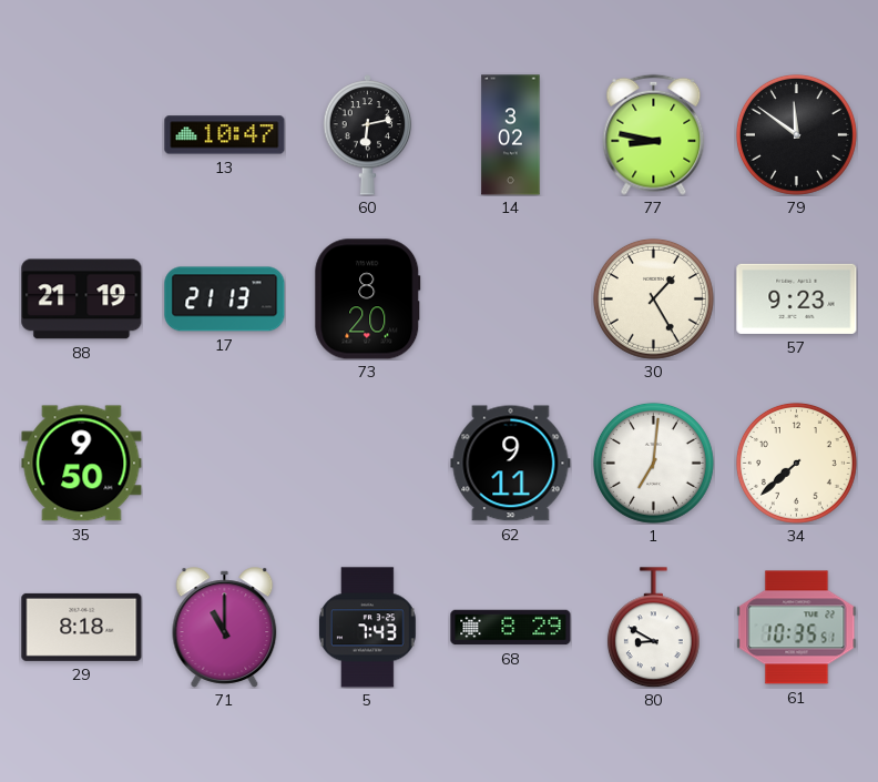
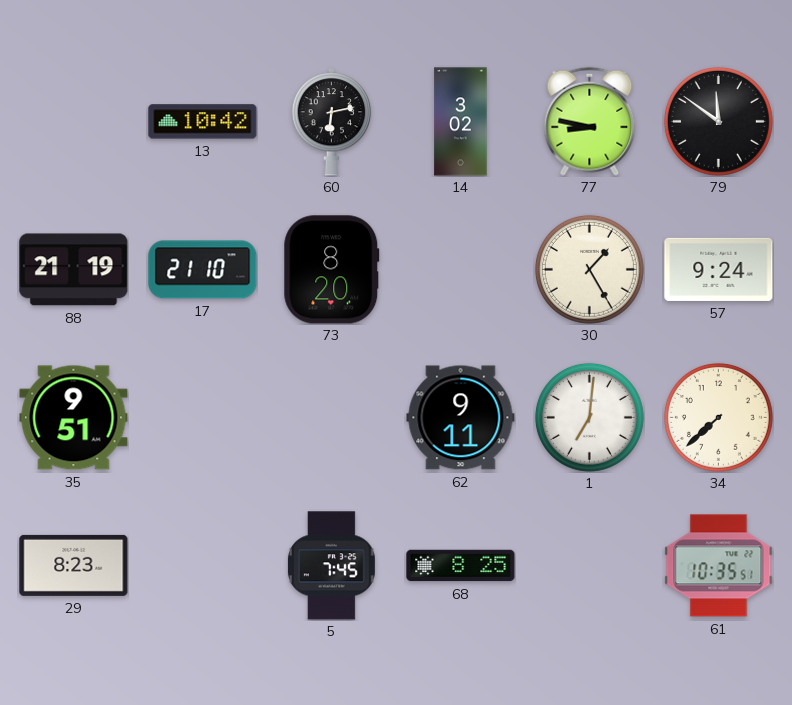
13: 10:47 -> 10:42
17: 21:13 -> 21:10
57: 9:23 -> 9:24
35: 9:50 -> 9:51
29: 8:18 -> 8:23
71: 11:00 -> none
5: 7:43 -> 7:45
68: 8:29 -> 8:25
80: 8:50 -> none
